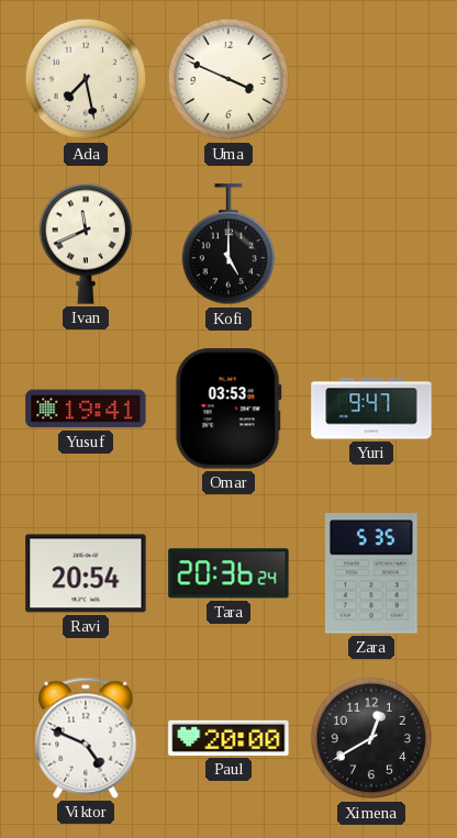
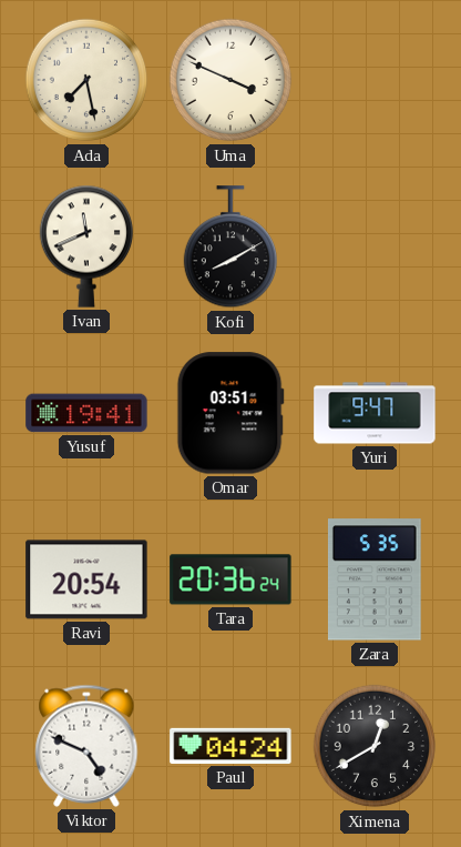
Kofi: 5:00 -> 8:10
Omar: 03:53 -> 03:51
Paul: 20:00 -> 04:24
